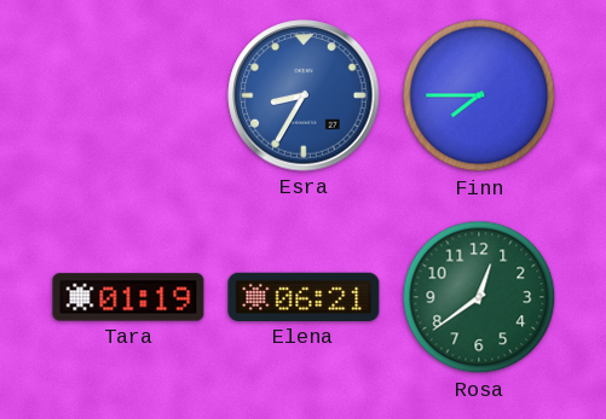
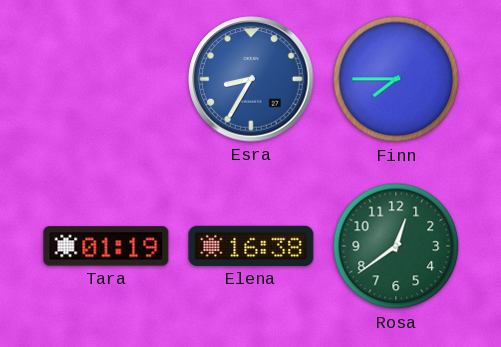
Elena: 06:21 -> 16:38
